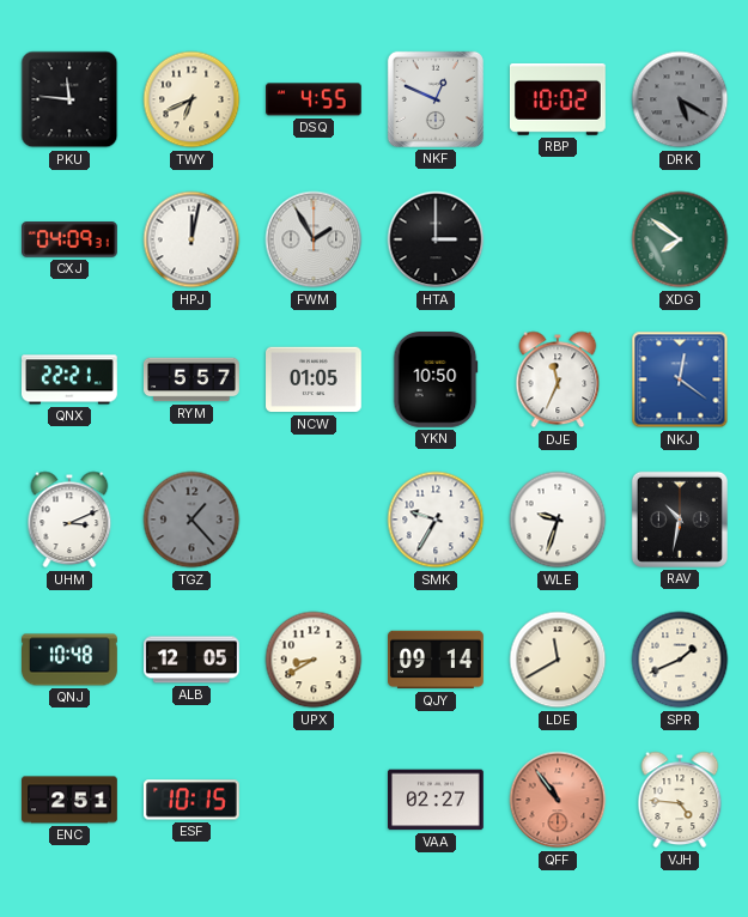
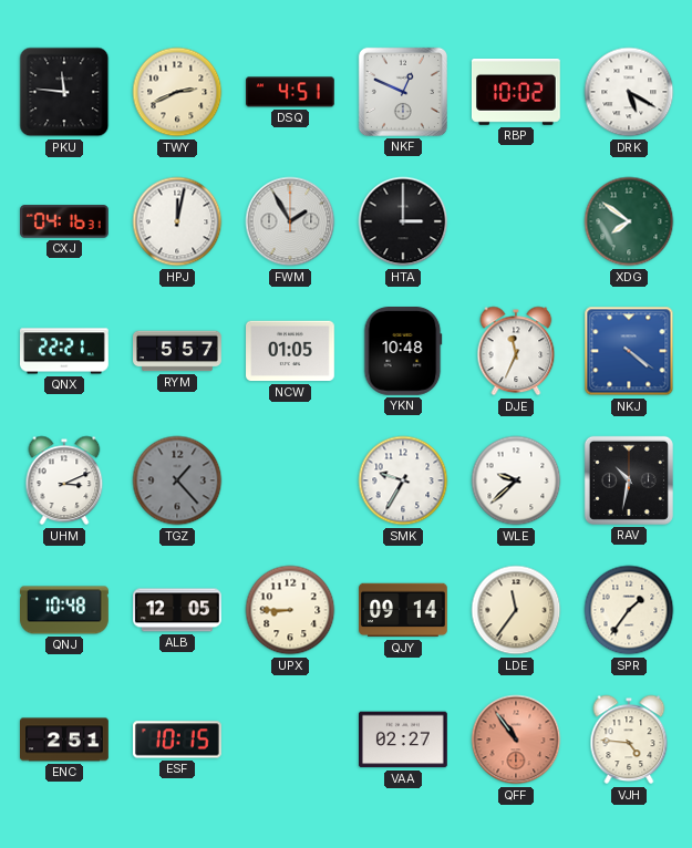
TWY: 6:41 -> 2:41
DSQ: 4:55 -> 4:51
DRK dial: grey -> white
CXJ: 04:09 -> 04:16
YKN: 10:50 -> 10:48
NKJ: 12:21 -> 4:21
WLE: 9:33 -> 9:38
UPX: 8:40 -> 8:45
LDE: 11:40 -> 11:36
SPR: 1:41 -> 1:36
